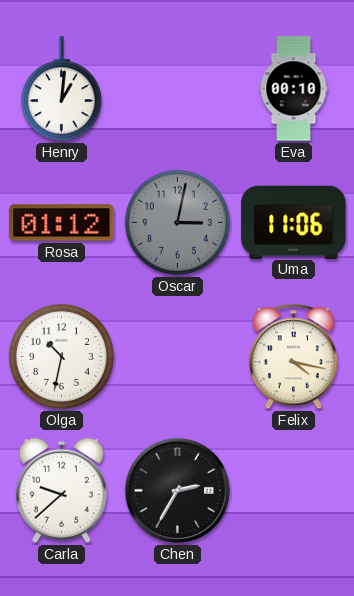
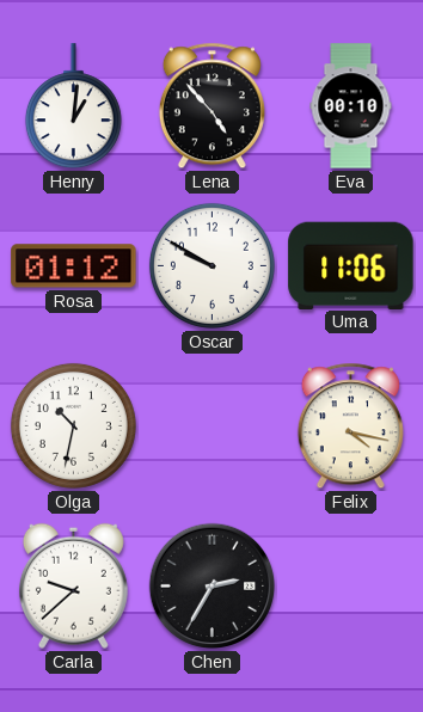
Lena: none -> 4:53
Oscar: 3:02 -> 9:50
Oscar dial: grey -> white
